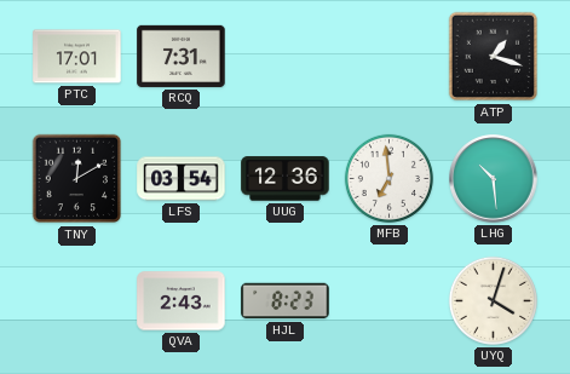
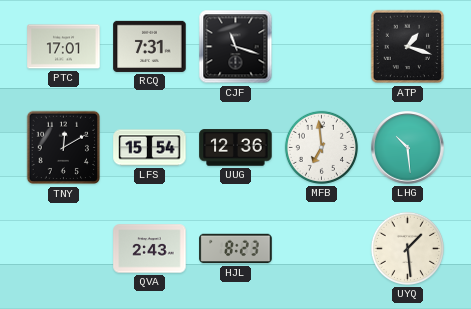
CJF: none -> 11:18
LFS: 03:54 -> 15:54
UYQ: 4:03 -> 1:29
